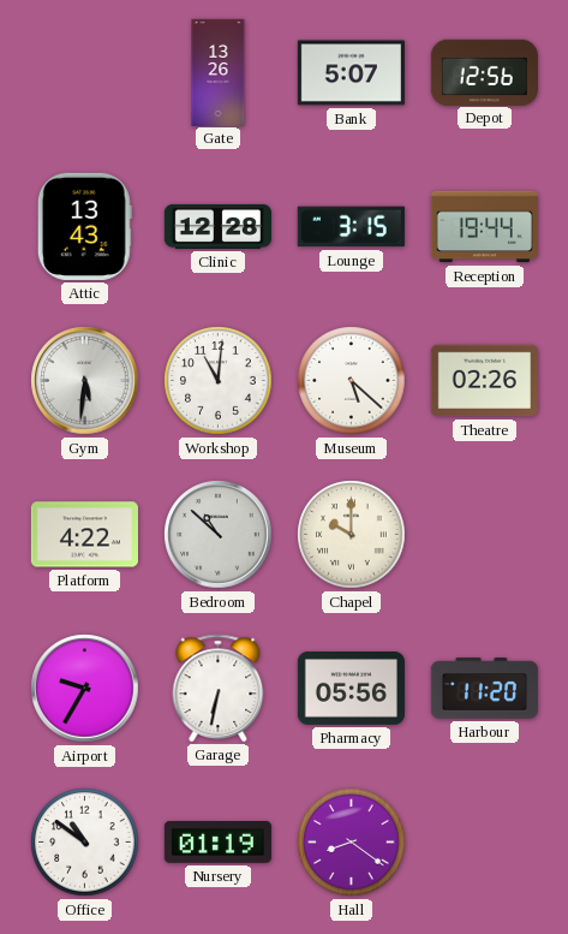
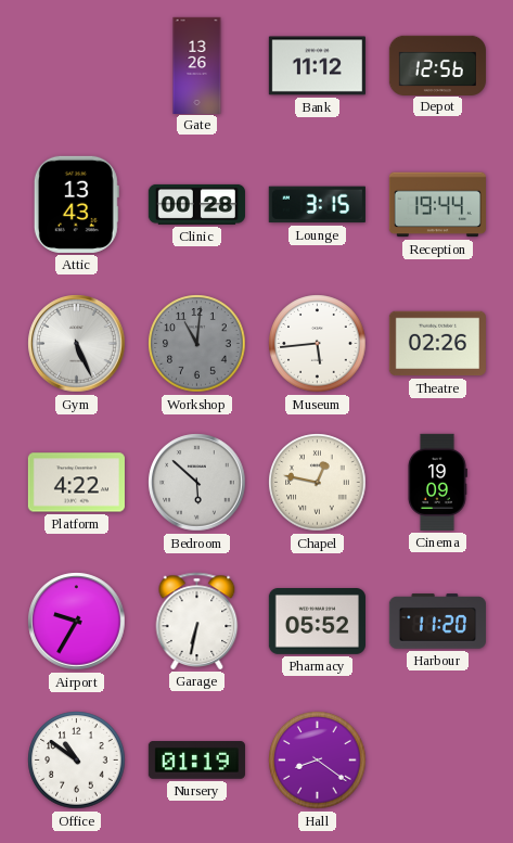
Bank: 5:07 -> 11:12
Clinic: 12:28 -> 00:28
Gym: 5:31 -> 5:26
Workshop dial: white -> grey
Museum: 5:22 -> 5:44
Bedroom: 10:52 -> 5:52
Chapel: 10:00 -> 12:47
Cinema: none -> 19:09
Pharmacy: 05:56 -> 05:52
